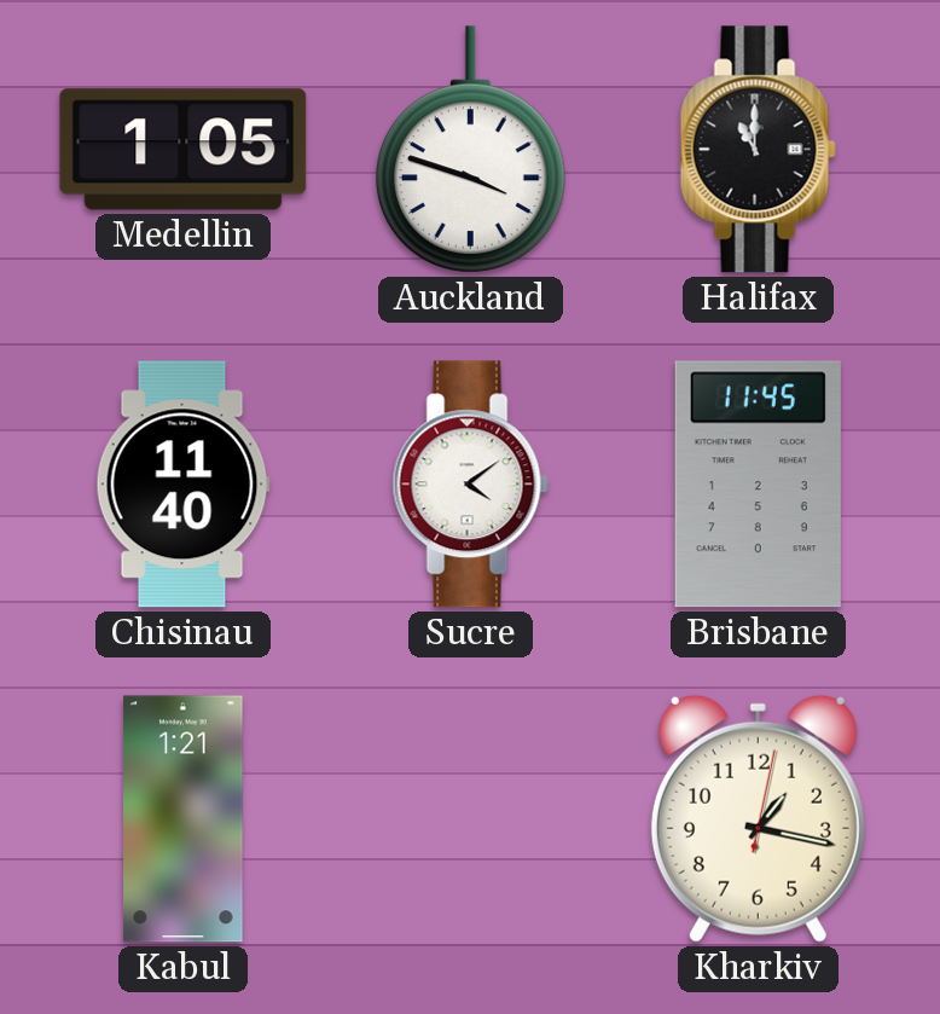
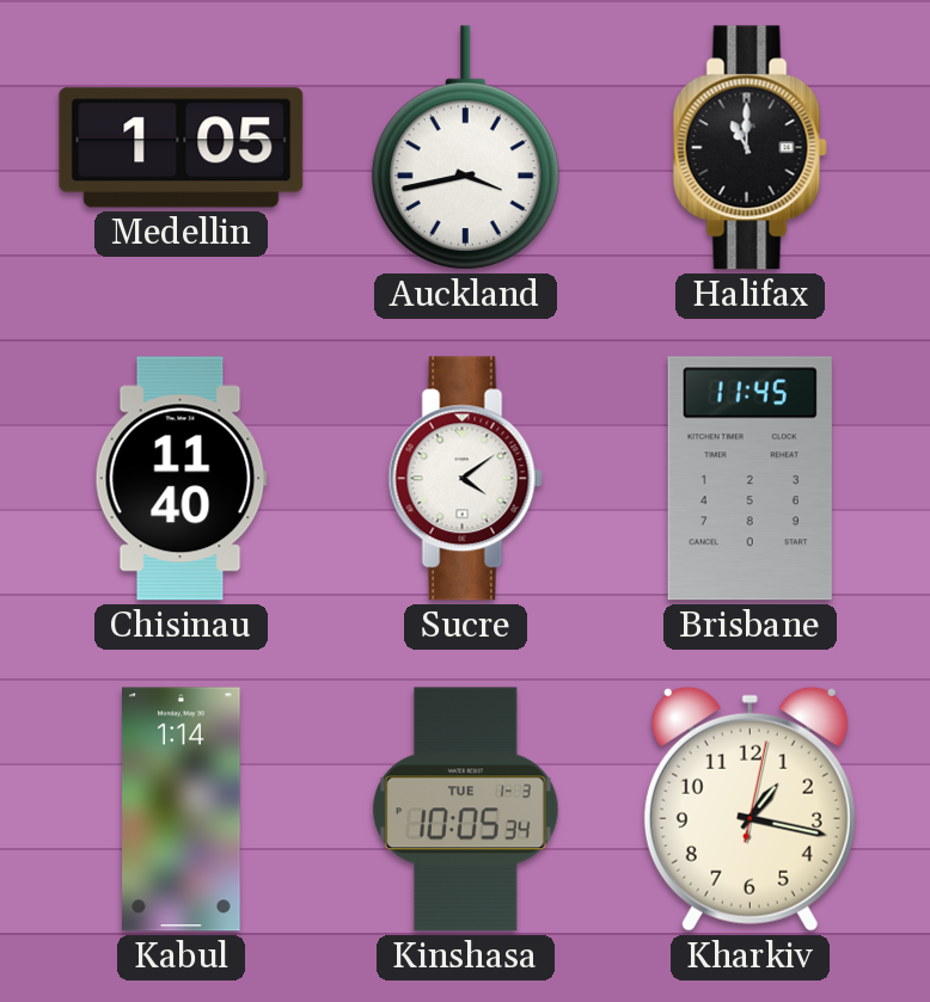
Auckland: 3:48 -> 3:43
Kabul: 1:21 -> 1:14
Kinshasa: none -> 10:05
